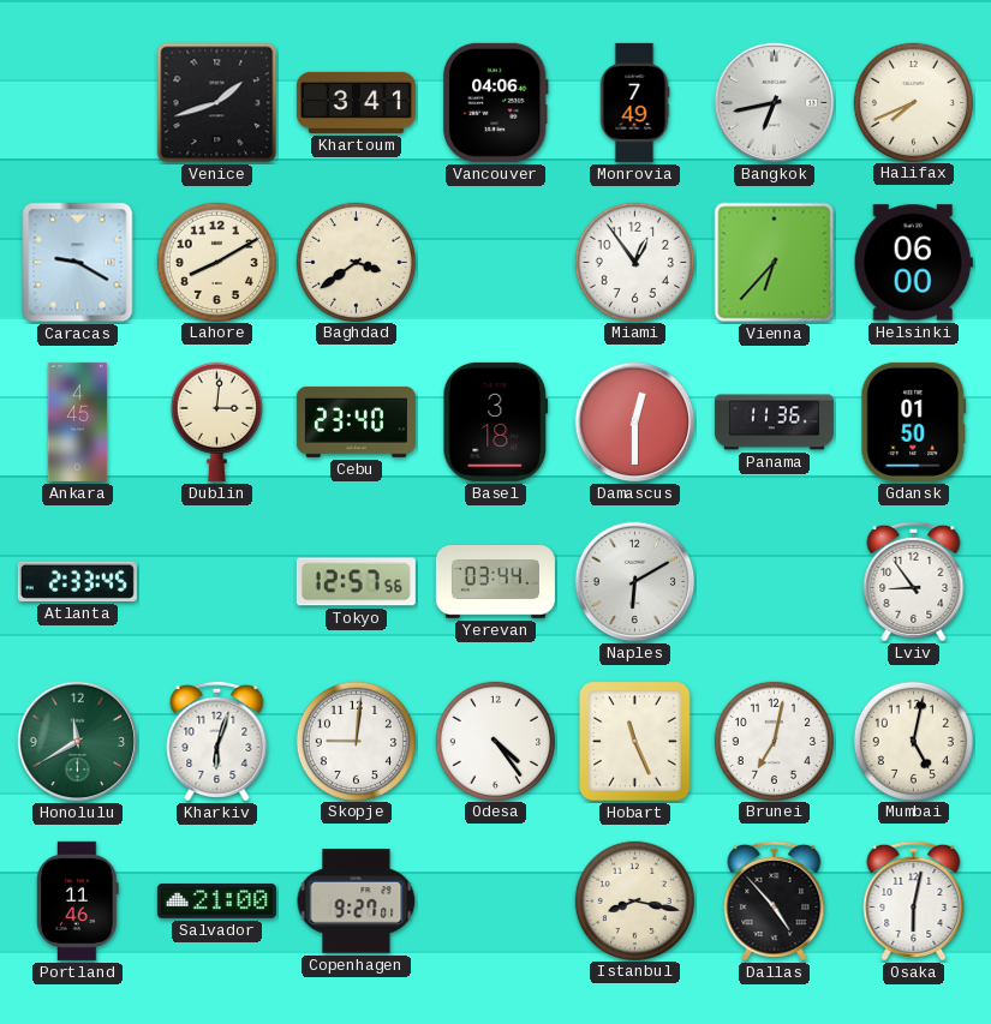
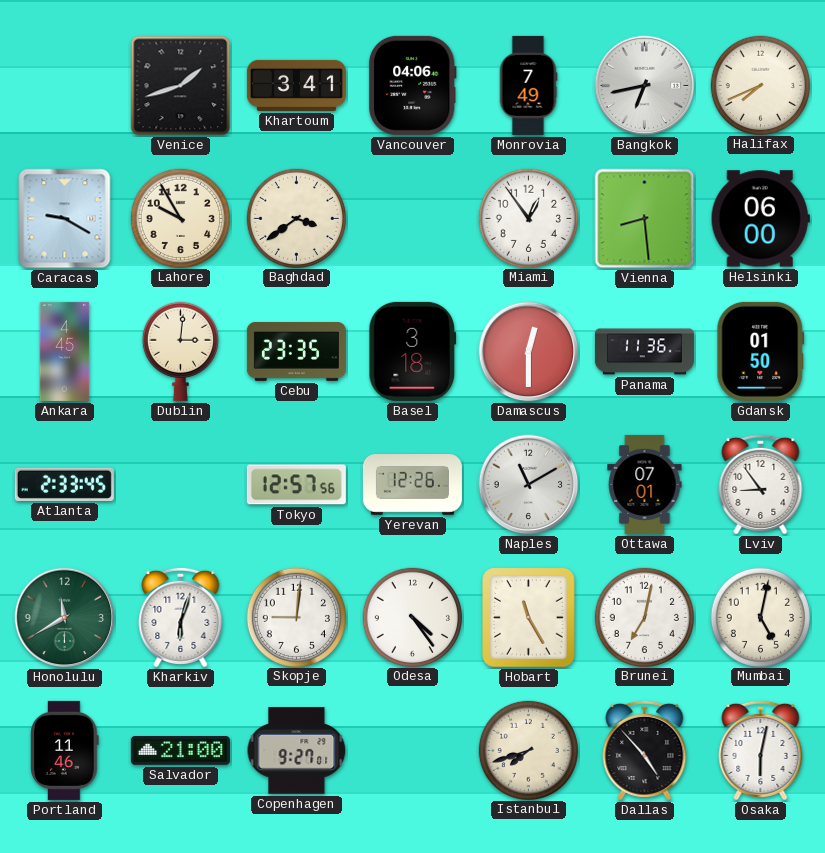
Lahore: 8:10 -> 9:55
Vienna: 6:37 -> 8:29
Cebu: 23:40 -> 23:35
Yerevan: 03:44 -> 12:26
Naples: 6:10 -> 11:10
Ottawa: none -> 07:01
Hobart: 11:26 -> 11:25
Istanbul: 8:17 -> 7:42
